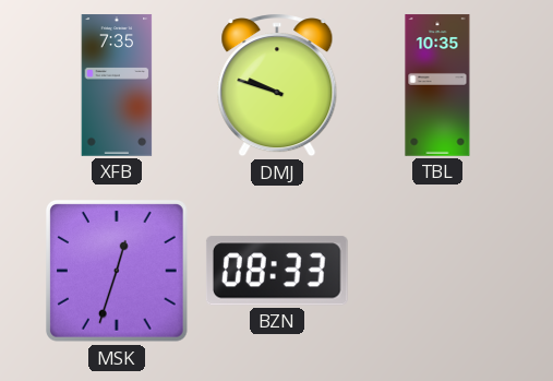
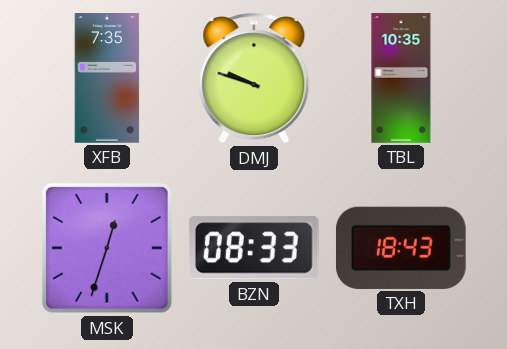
TXH: none -> 18:43
